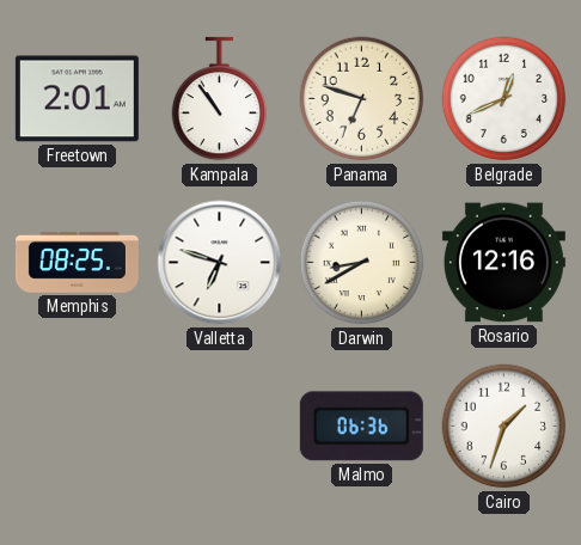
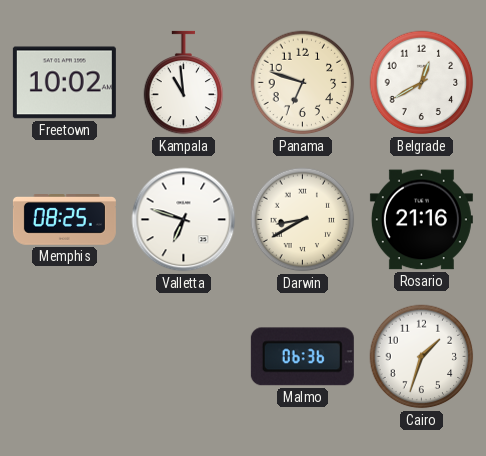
Freetown: 2:01 -> 10:02
Kampala: 10:54 -> 10:59
Belgrade: 12:41 -> 12:40
Rosario: 12:16 -> 21:16
